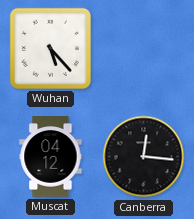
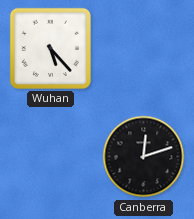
Muscat: 04:12 -> none
Canberra: 12:16 -> 12:12
